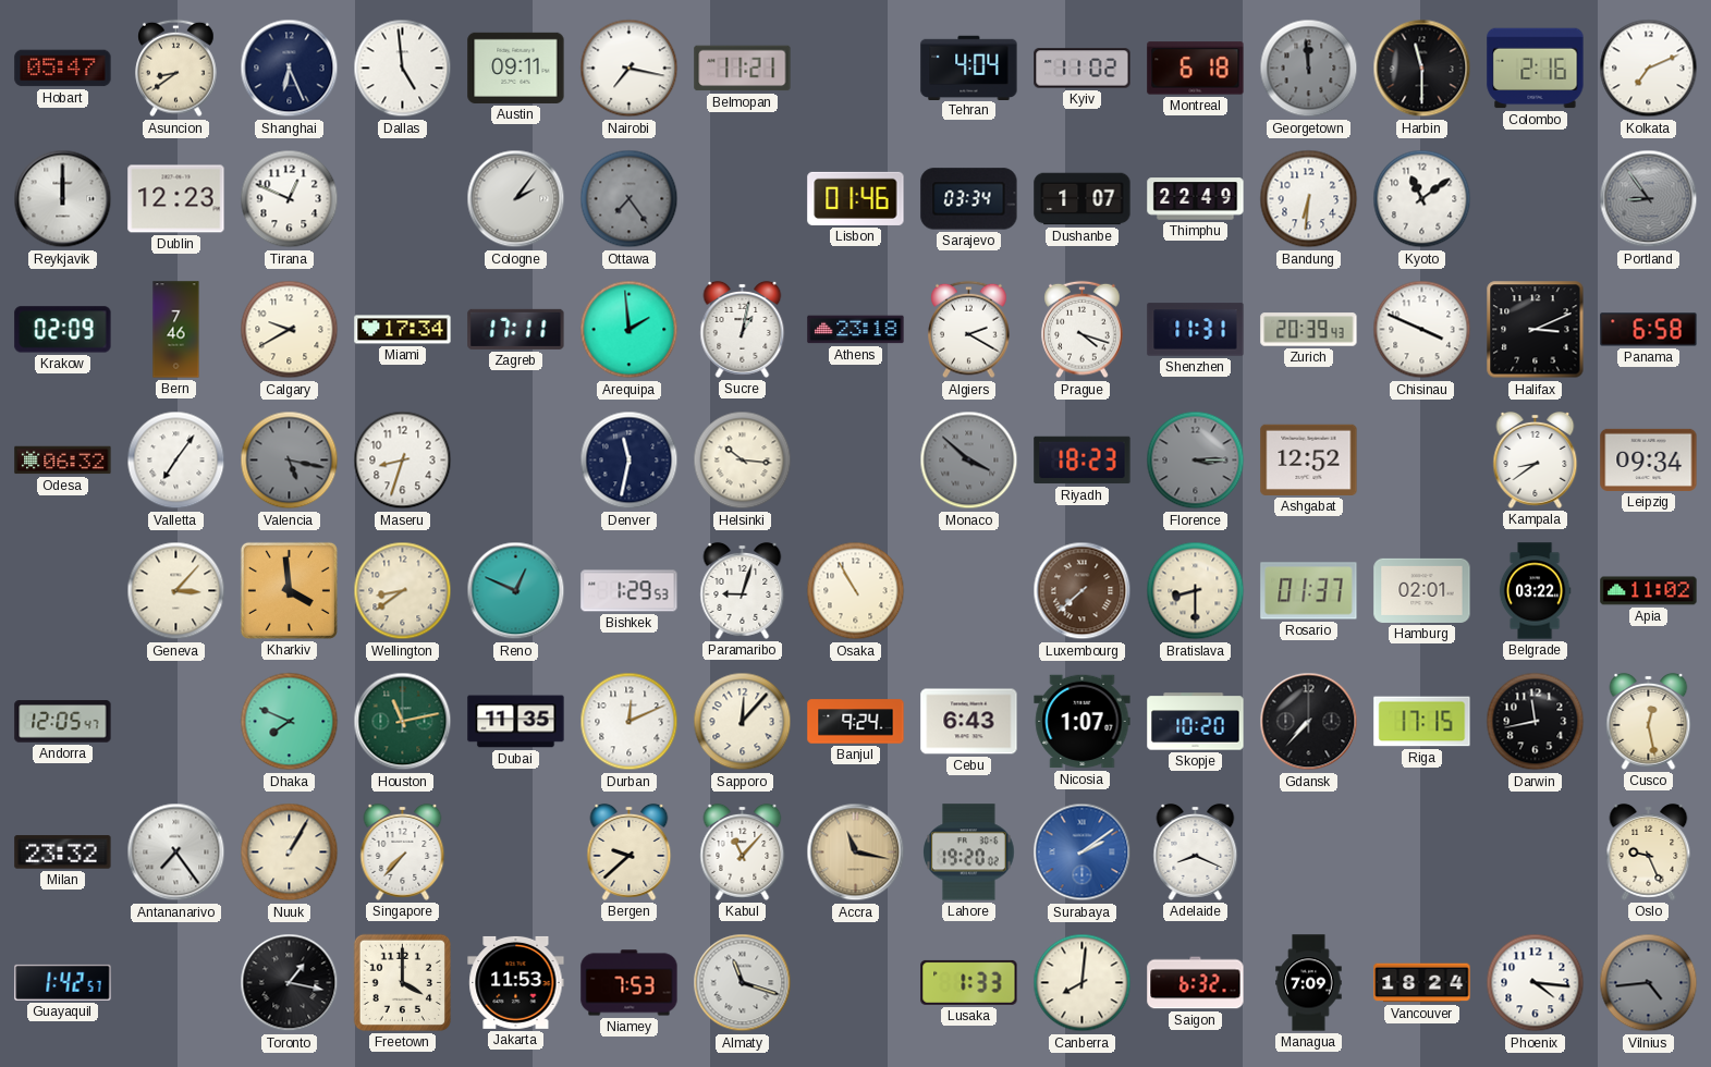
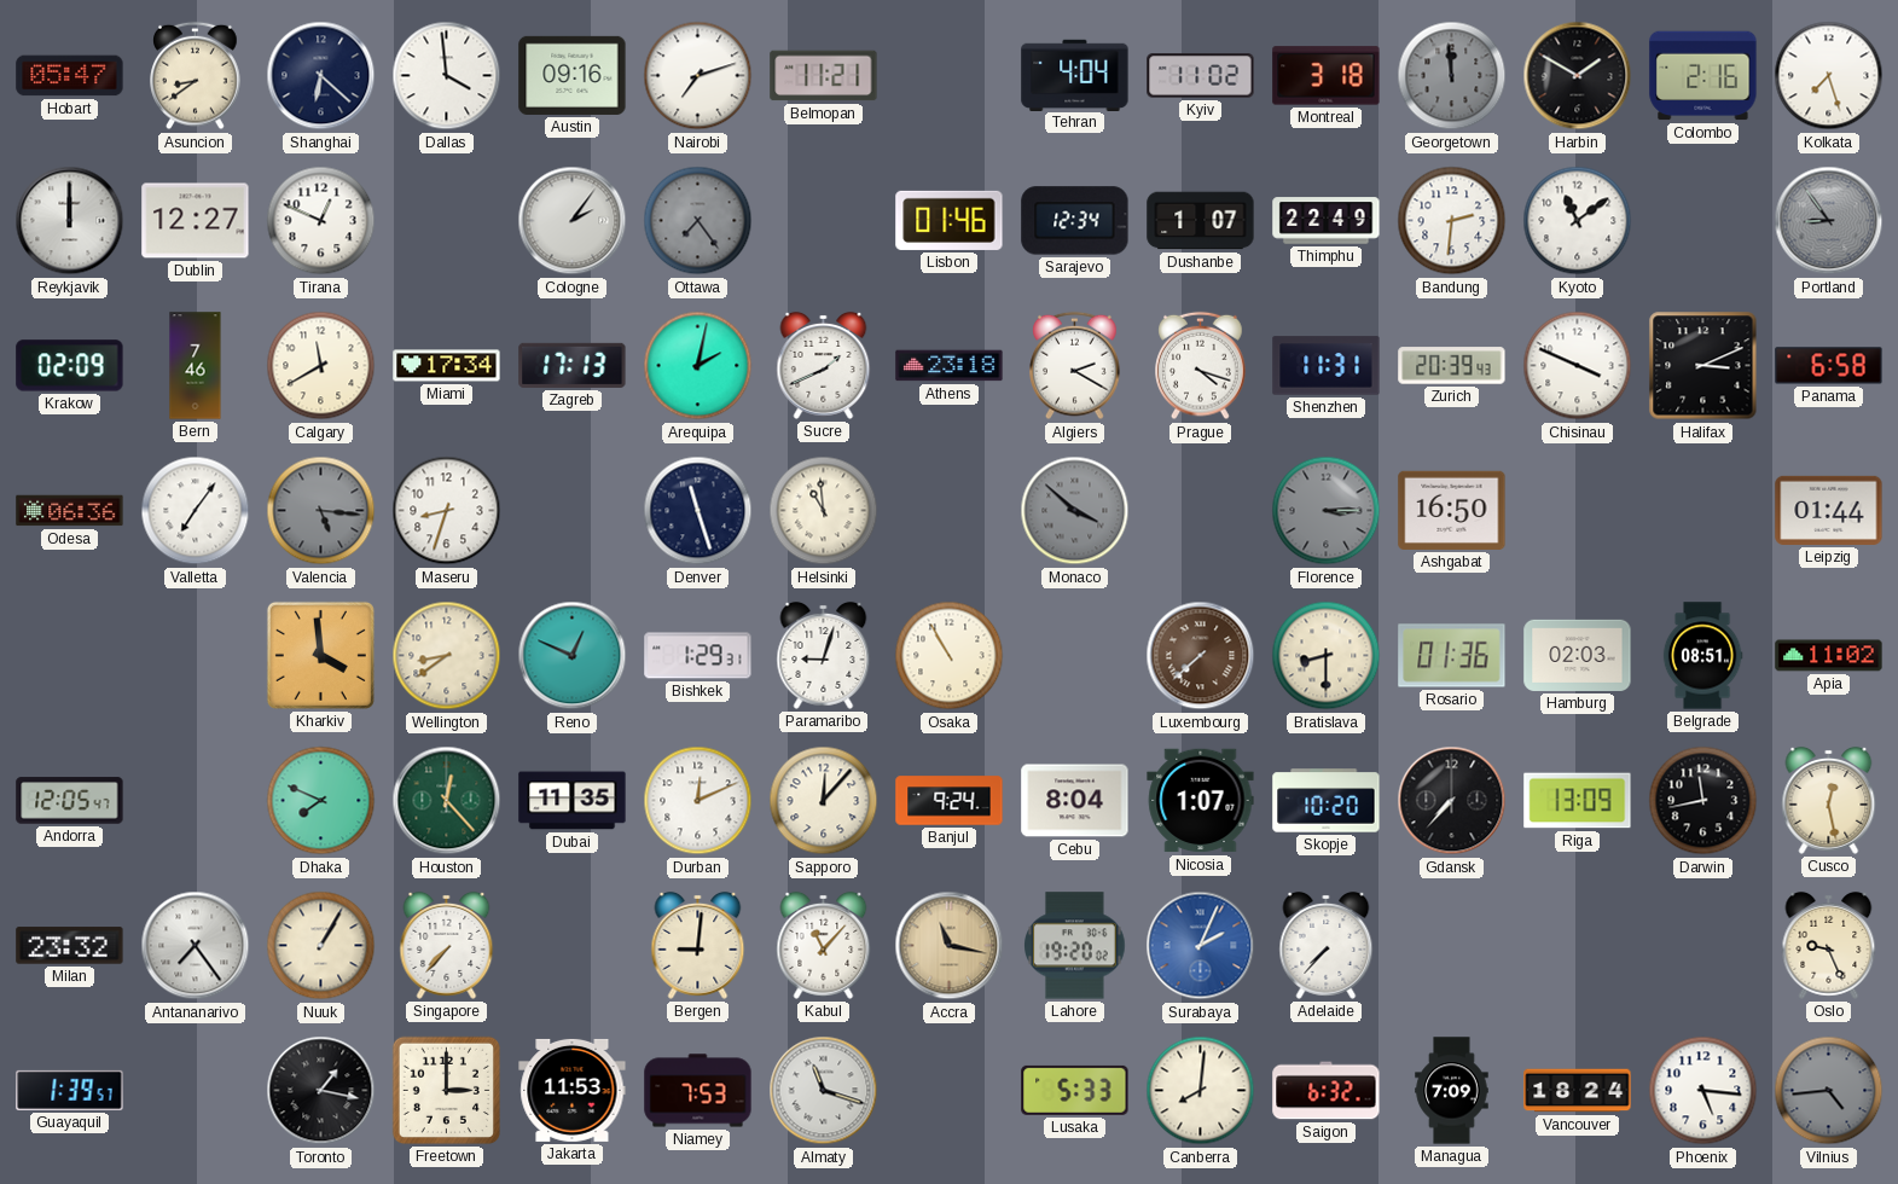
Shanghai: 6:26 -> 6:22
Dallas: 4:59 -> 3:59
Austin: 09:11 -> 09:16
Nairobi: 7:17 -> 7:12
Montreal: 6:18 -> 3:18
Harbin: 11:30 -> 1:50
Kolkata: 7:11 -> 7:27
Dublin: 12:23 -> 12:27
Sarajevo: 03:34 -> 12:34
Bandung: 6:31 -> 2:31
Calgary: 9:40 -> 11:40
Zagreb: 17:11 -> 17:13
Arequipa: 1:59 -> 2:02
Sucre: 1:02 -> 1:41
Odesa: 06:32 -> 06:36
Valencia: 5:17 -> 5:16
Denver: 11:32 -> 11:27
Helsinki: 10:16 -> 10:59
Riyadh: 18:23 -> none
Ashgabat: 12:52 -> 16:50
Kampala: 8:39 -> none
Leipzig: 09:34 -> 01:44
Geneva: 3:07 -> none
Bishkek: 1:29:53 -> 1:29:31
Rosario: 01:37 -> 01:36
Hamburg: 02:01 -> 02:03
Belgrade: 03:22 -> 08:51
Houston: 11:13 -> 12:23
Cebu: 6:43 -> 8:04
Riga: 17:15 -> 13:09
Bergen: 9:38 -> 9:01
Surabaya: 2:09 -> 2:04
Adelaide: 8:19 -> 7:37
Guayaquil: 1:42 -> 1:39
Freetown: 4:00 -> 3:00
Lusaka: 1:33 -> 5:33
Phoenix: 4:16 -> 5:16
